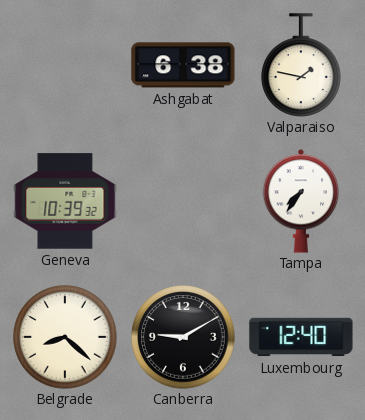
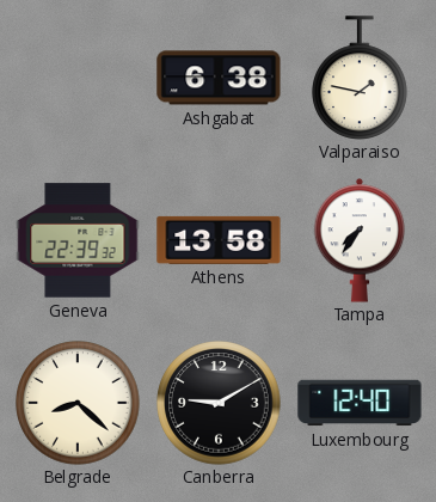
Geneva: 10:39 -> 22:39
Athens: none -> 13:58
